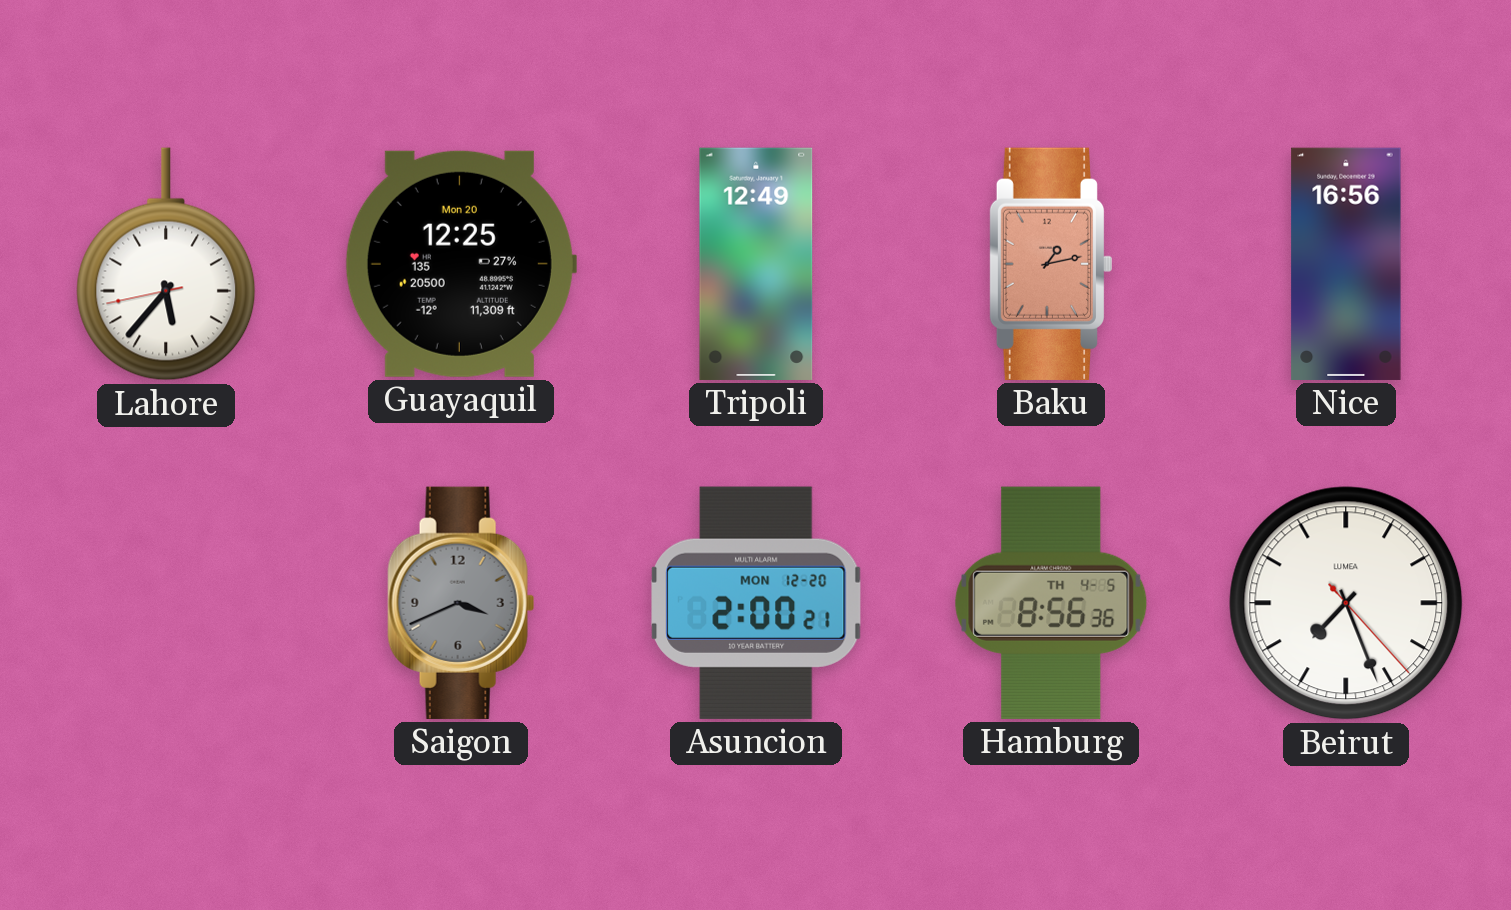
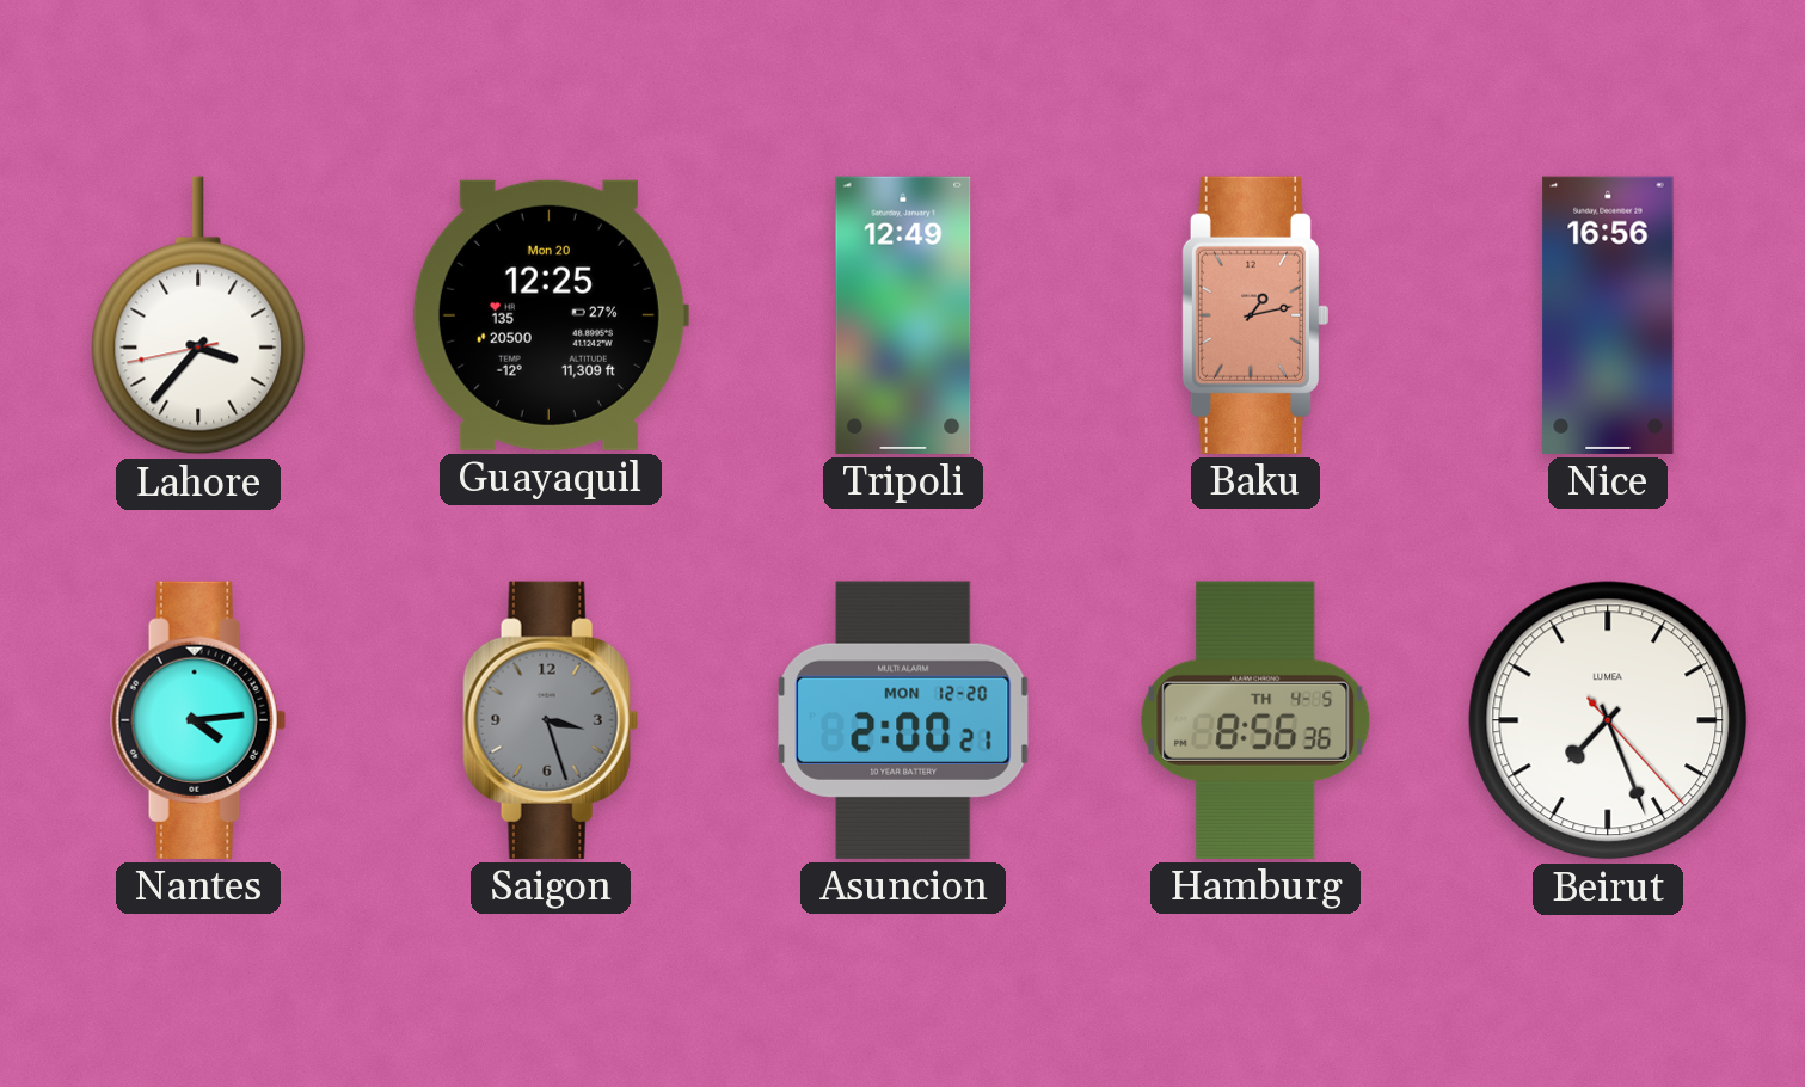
Lahore: 5:36 -> 3:36
Nantes: none -> 4:14
Saigon: 3:41 -> 3:27
